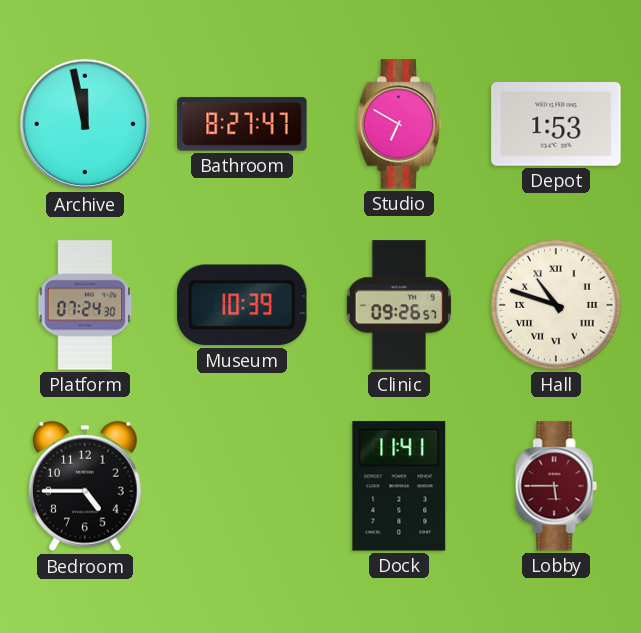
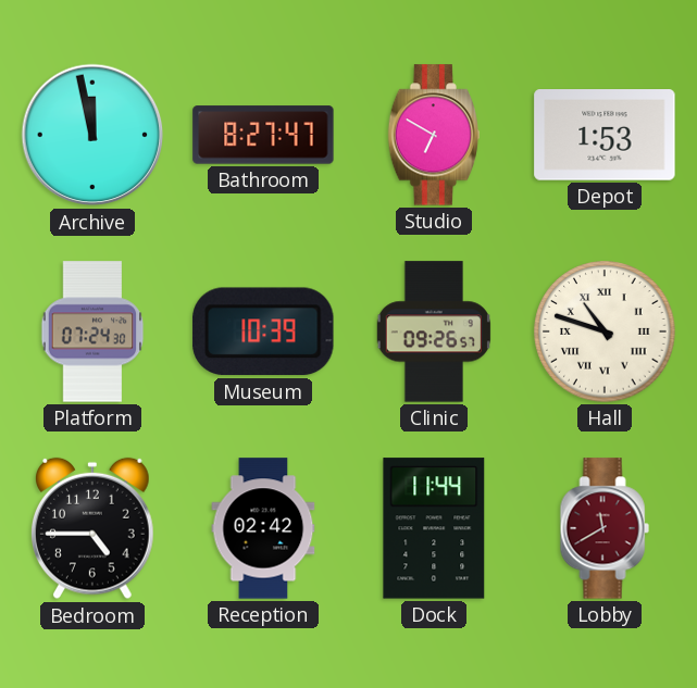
Reception: none -> 02:42
Dock: 11:41 -> 11:44
Lobby: 5:45 -> 11:40
